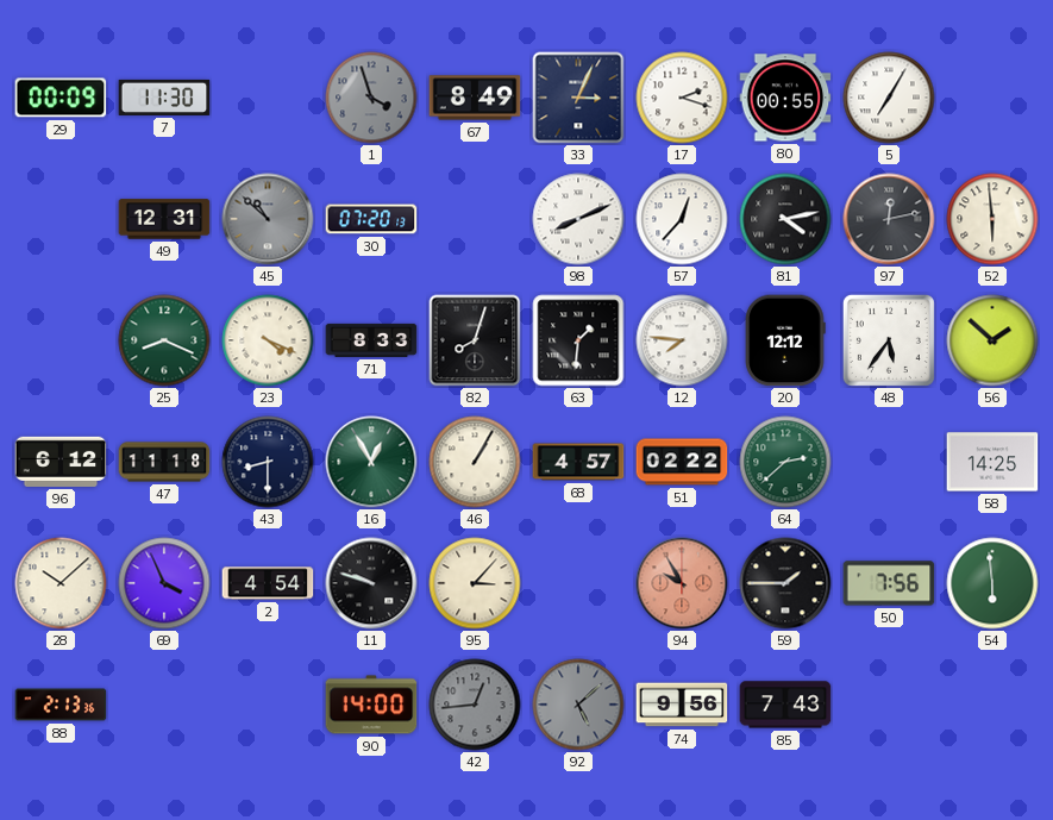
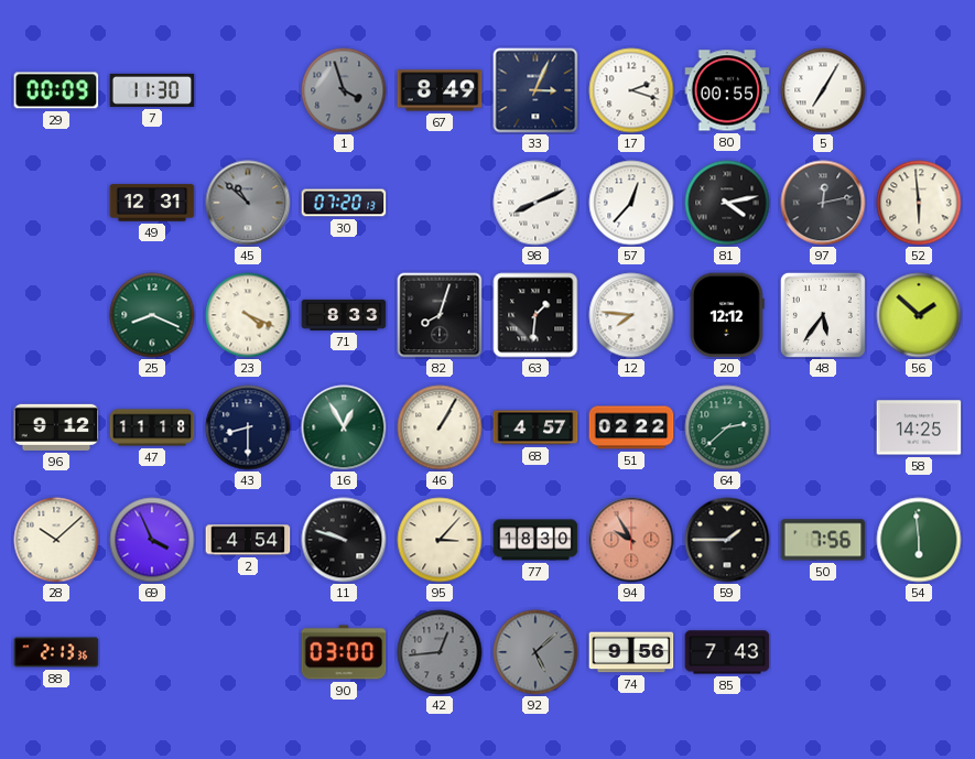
96: 6:12 -> 9:12
77: none -> 18:30
90: 14:00 -> 03:00
